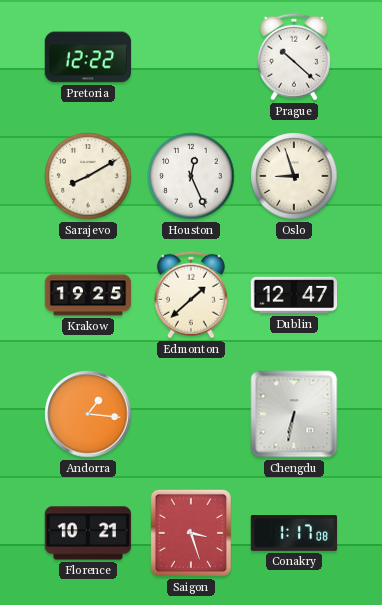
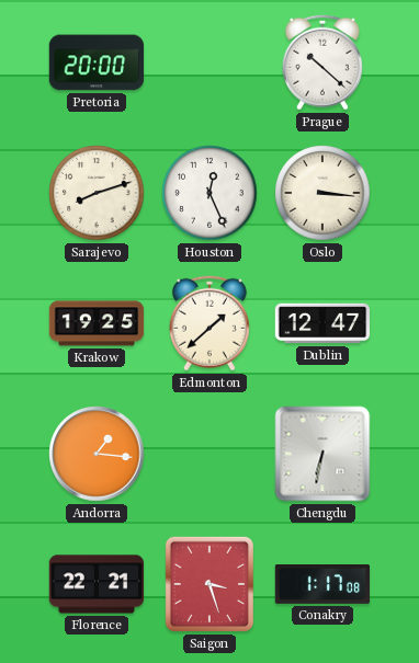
Pretoria: 12:22 -> 20:00
Sarajevo: 8:10 -> 8:12
Oslo: 8:57 -> 3:16
Florence: 10:21 -> 22:21
